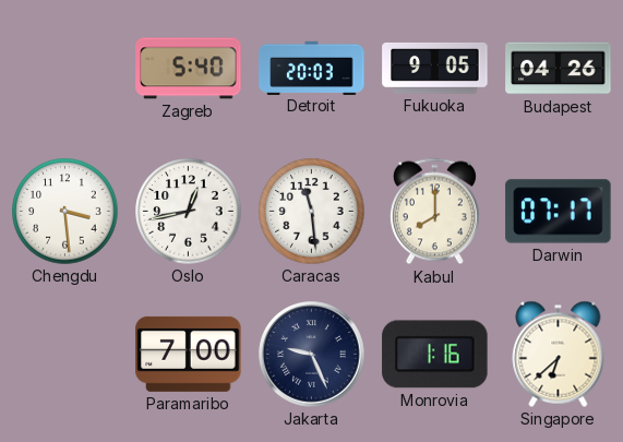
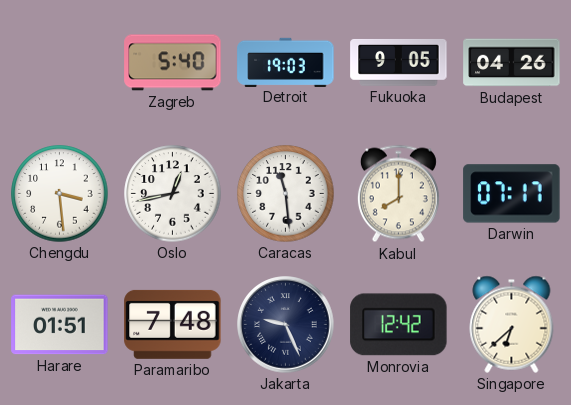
Detroit: 20:03 -> 19:03
Harare: none -> 01:51
Paramaribo: 7:00 -> 7:48
Monrovia: 1:16 -> 12:42
